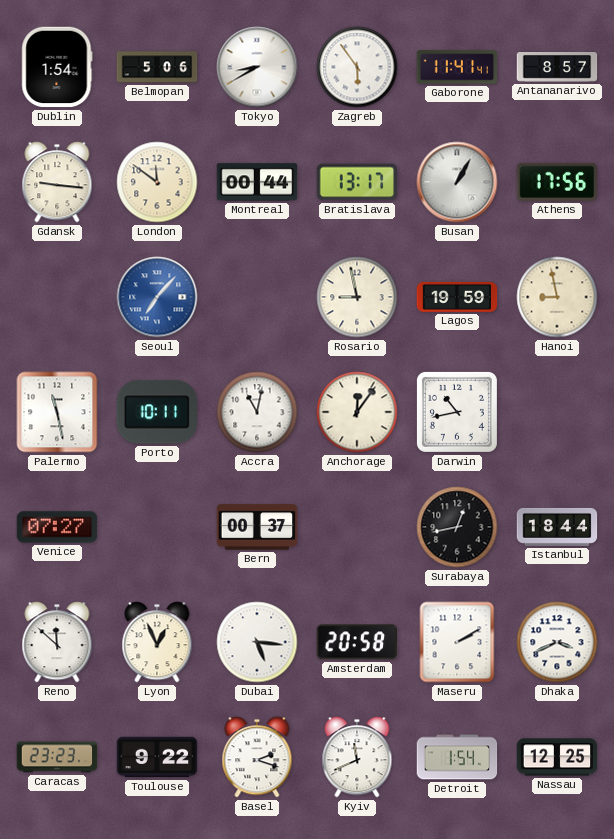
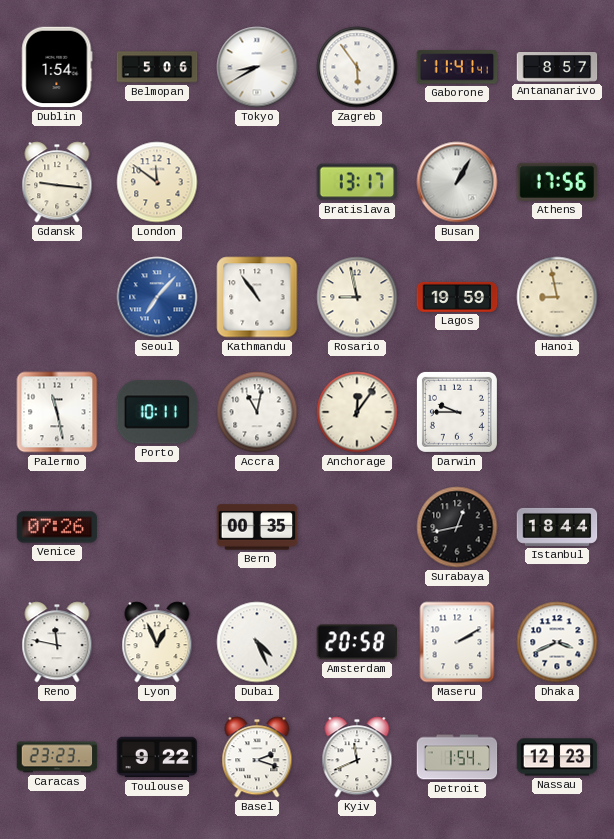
Montreal: 00:44 -> none
Kathmandu: none -> 10:54
Darwin: 10:43 -> 9:45
Venice: 07:27 -> 07:26
Bern: 00:37 -> 00:35
Reno: 11:52 -> 11:47
Dubai: 5:16 -> 4:26
Nassau: 12:25 -> 12:23
